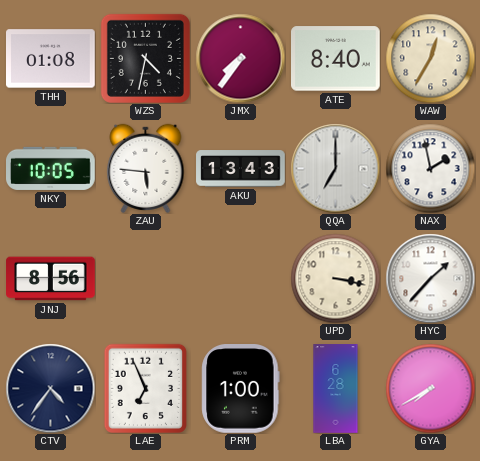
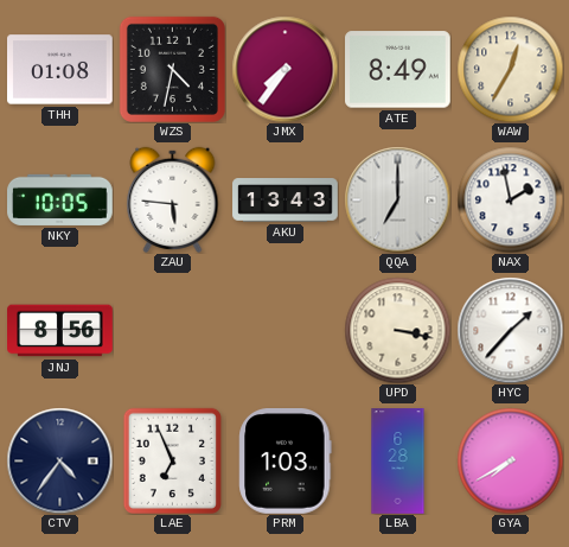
ATE: 8:40 -> 8:49
PRM: 1:00 -> 1:03
